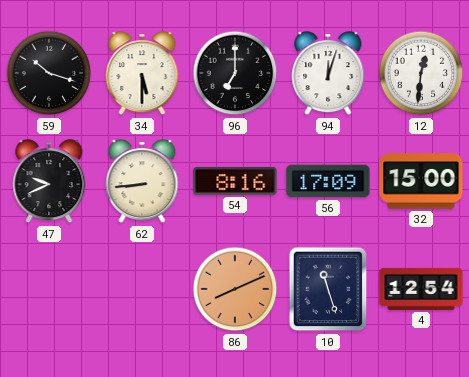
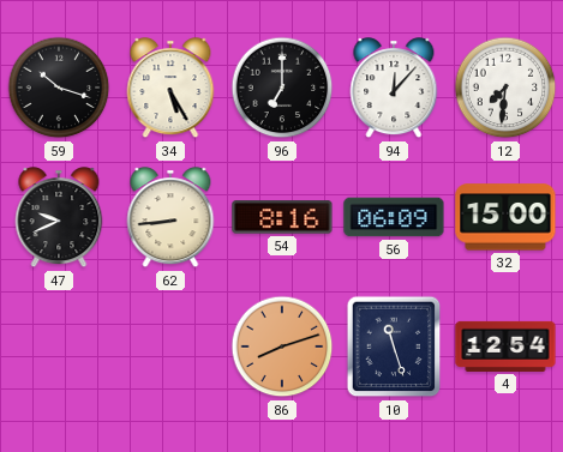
34: 5:30 -> 5:25
94: 12:03 -> 12:07
12: 12:31 -> 7:31
56: 17:09 -> 06:09
86: 8:11 -> 8:12
